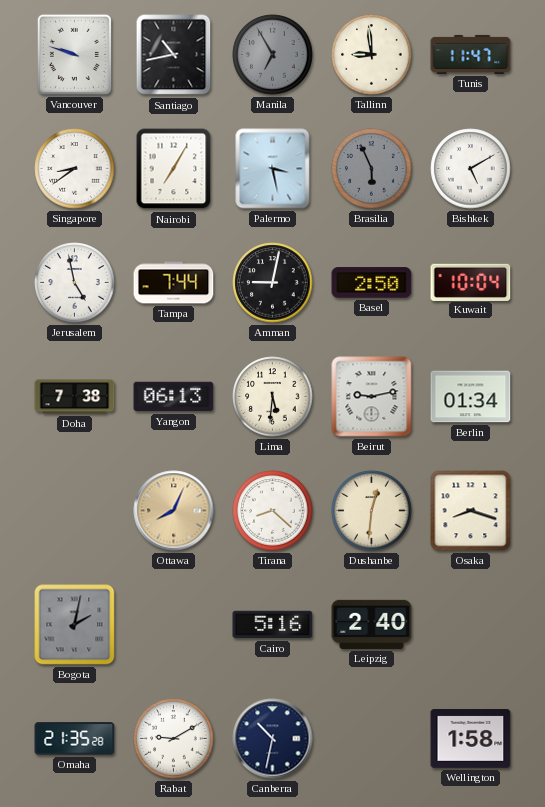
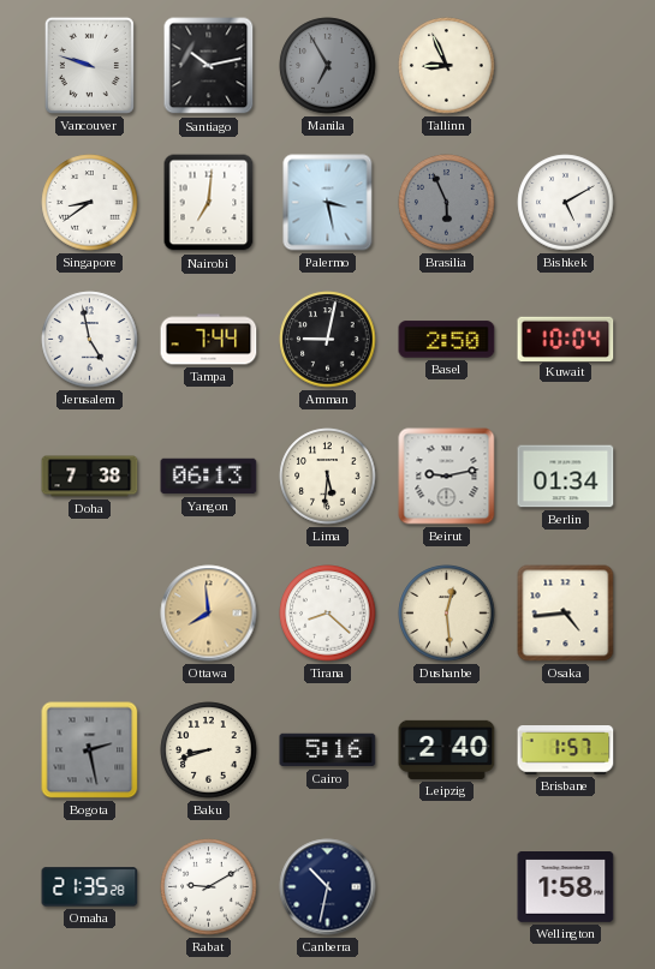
Santiago: 10:43 -> 10:13
Tallinn: 8:59 -> 8:56
Tunis: 11:47 -> none
Nairobi: 7:05 -> 7:01
Ottawa: 8:04 -> 7:59
Dushanbe: 12:31 -> 12:29
Osaka: 8:18 -> 4:44
Bogota: 2:02 -> 2:28
Baku: none -> 8:42
Brisbane: none -> 1:57
